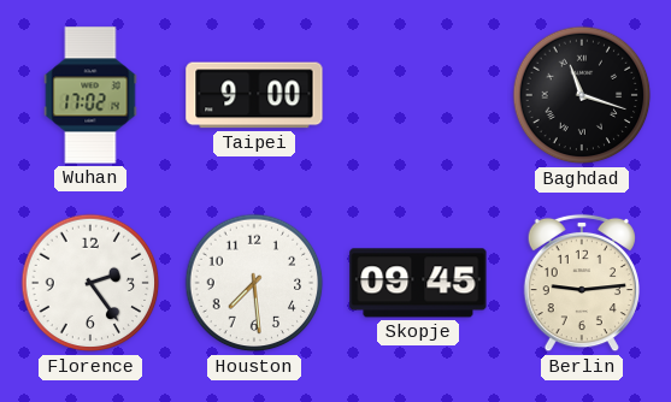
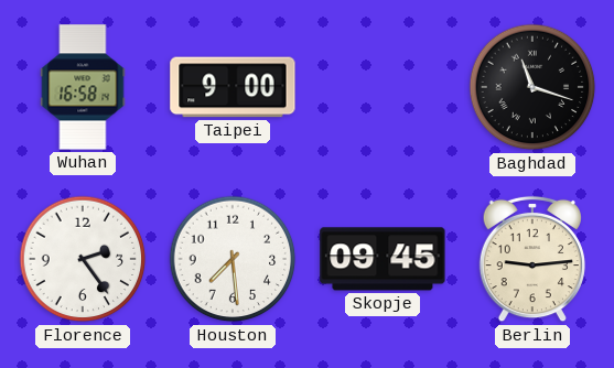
Wuhan: 17:02 -> 16:58
